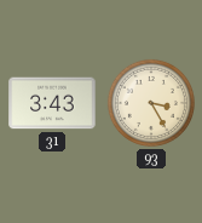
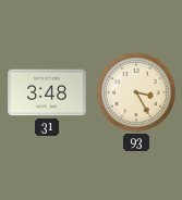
31: 3:43 -> 3:48
